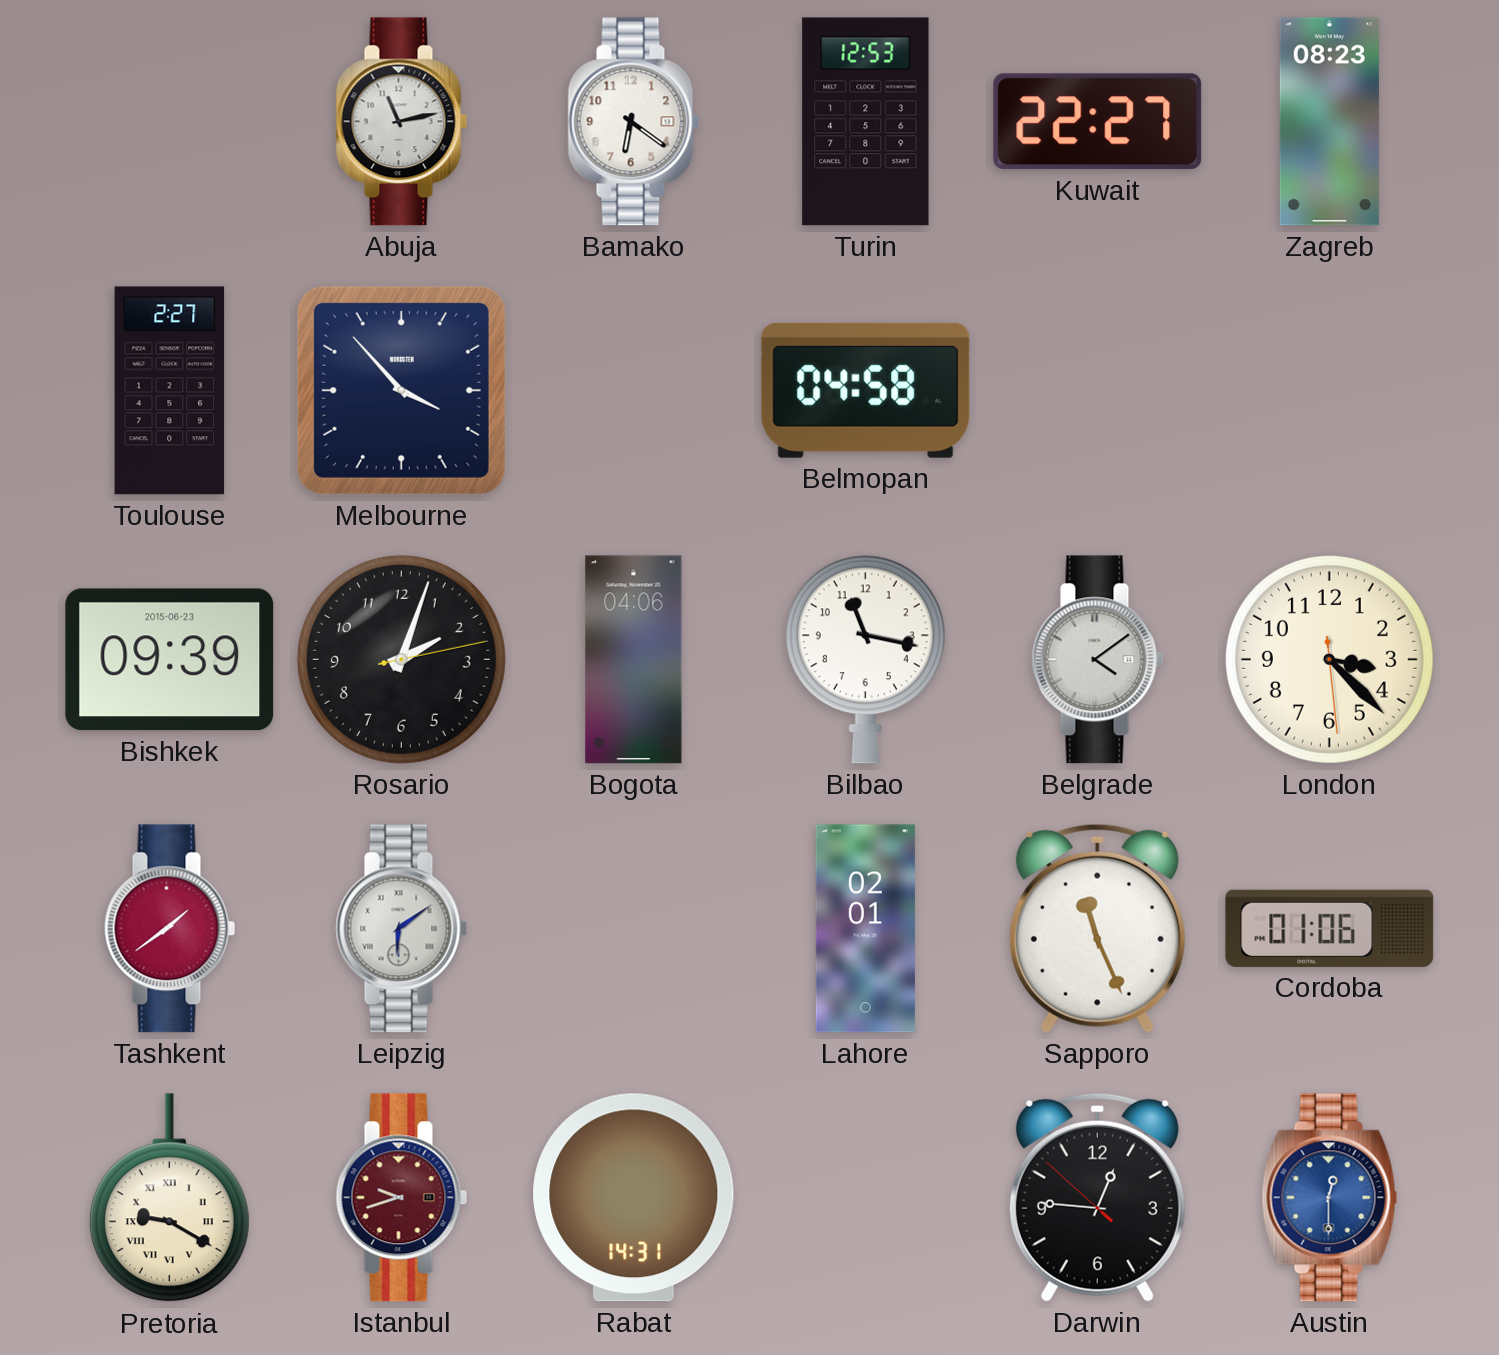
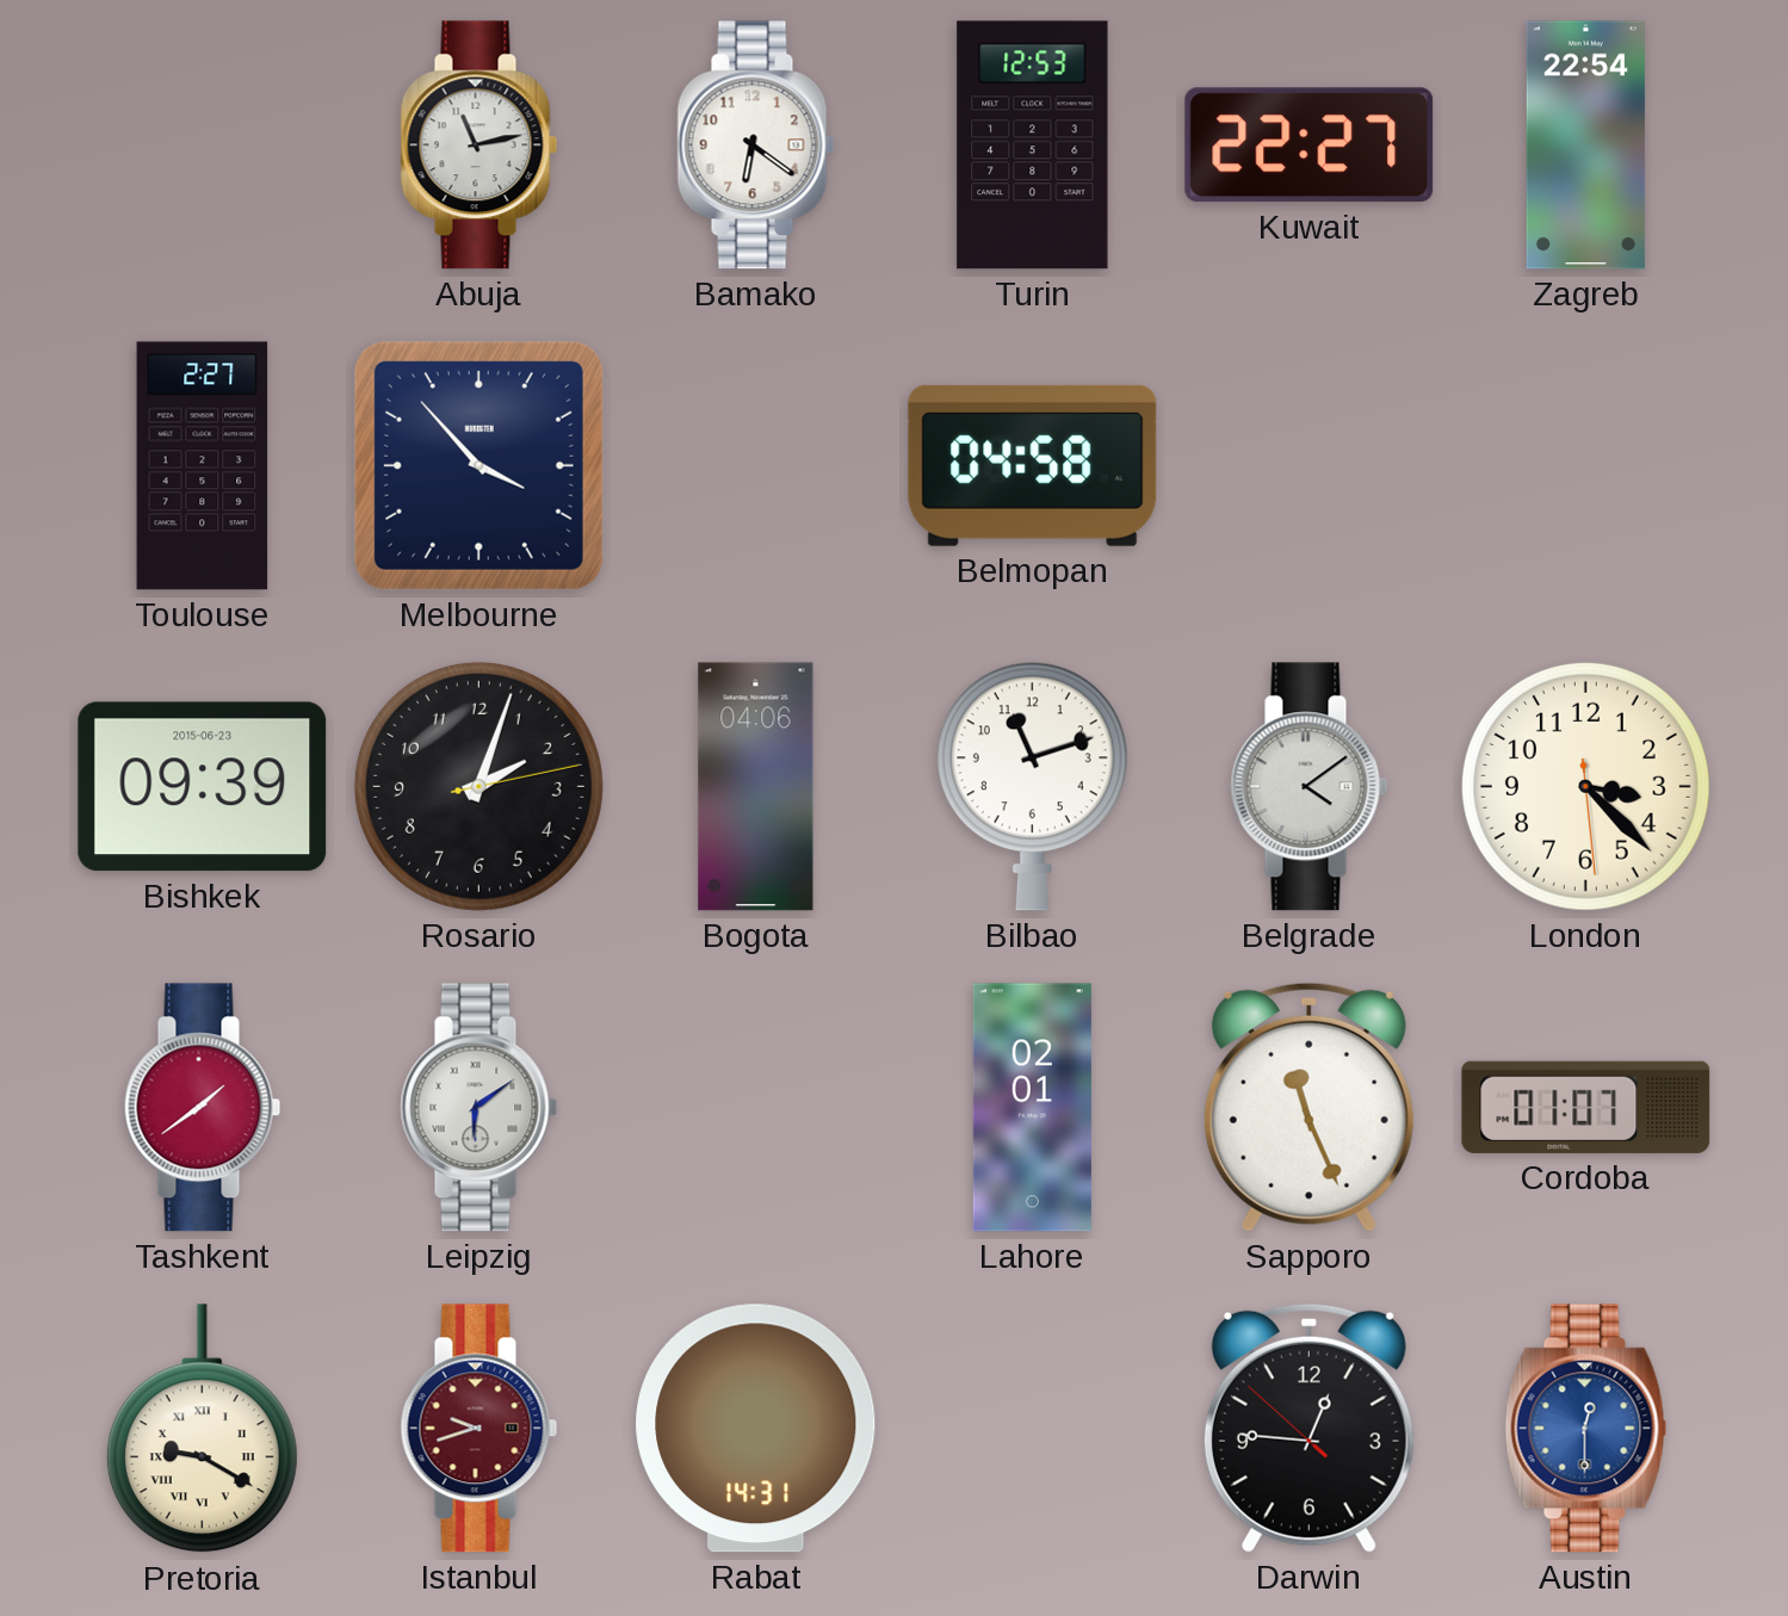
Zagreb: 08:23 -> 22:54
Bilbao: 11:17 -> 11:12
Cordoba: 01:06 -> 01:07
